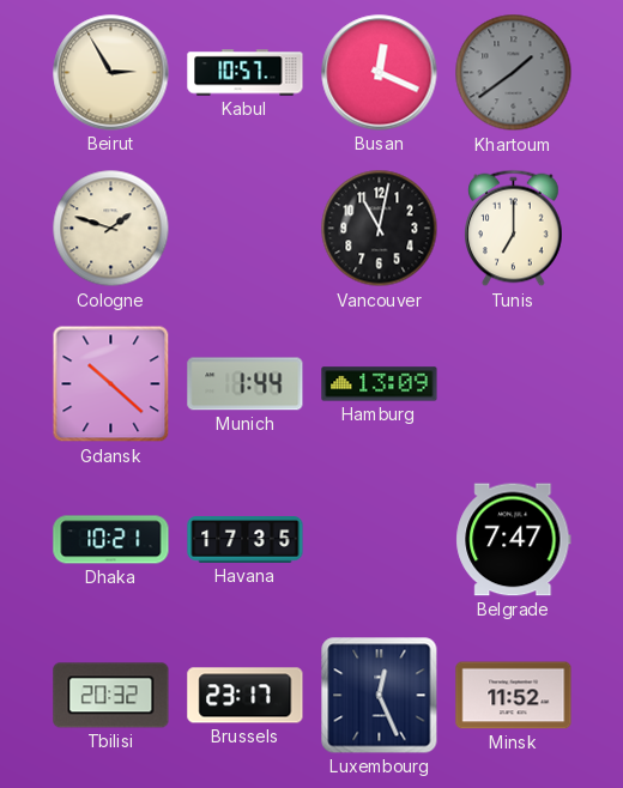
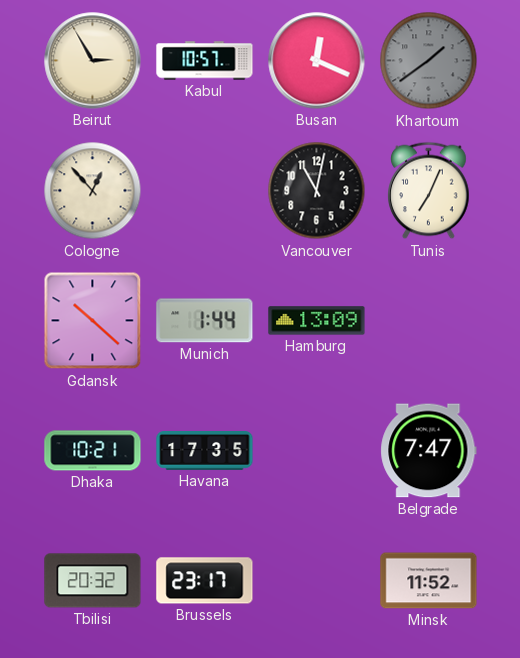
Cologne: 1:48 -> 12:53
Tunis: 7:00 -> 7:04
Luxembourg: 12:26 -> none
